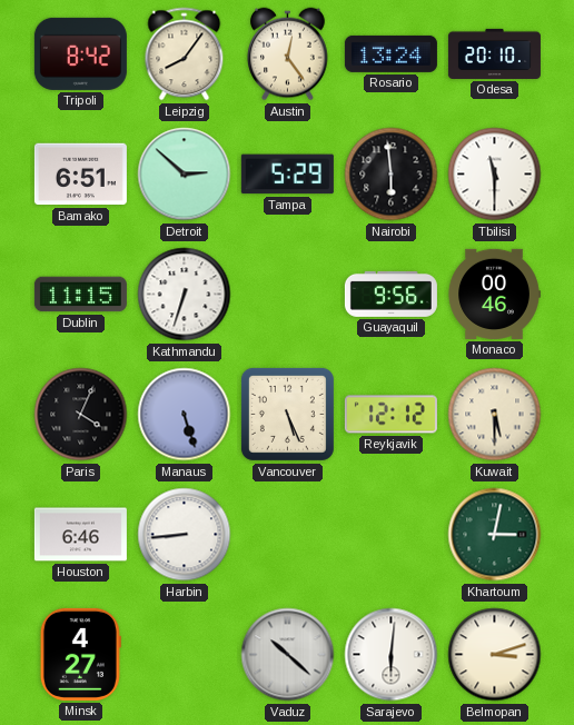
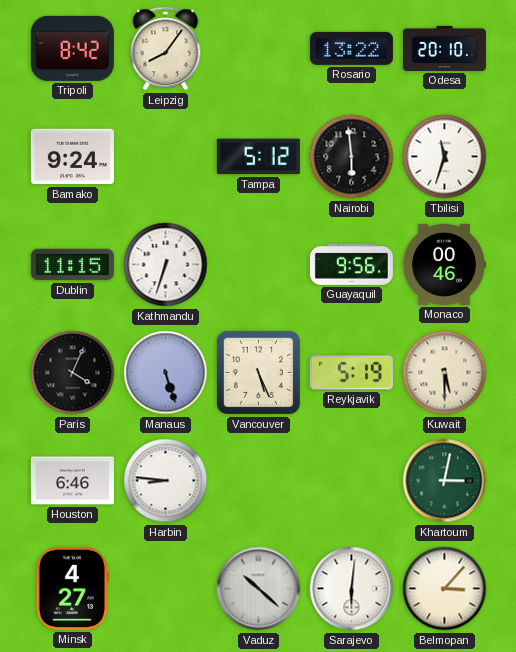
Austin: 12:24 -> none
Rosario: 13:24 -> 13:22
Bamako: 6:51 -> 9:24
Detroit: 2:52 -> none
Tampa: 5:29 -> 5:12
Tbilisi: 11:30 -> 11:33
Reykjavik: 12:12 -> 5:19
Harbin: 8:44 -> 8:46
Belmopan: 3:12 -> 3:07
